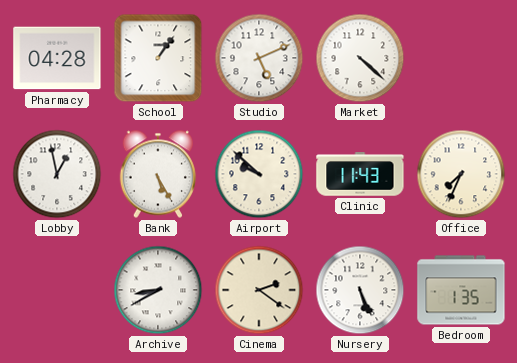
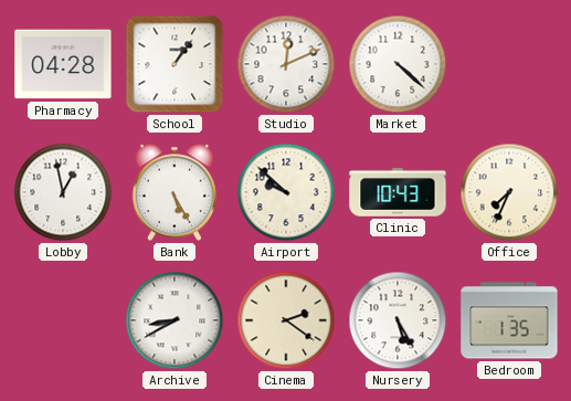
Studio: 5:11 -> 12:11
Clinic: 11:43 -> 10:43
Nursery: 5:26 -> 5:25
